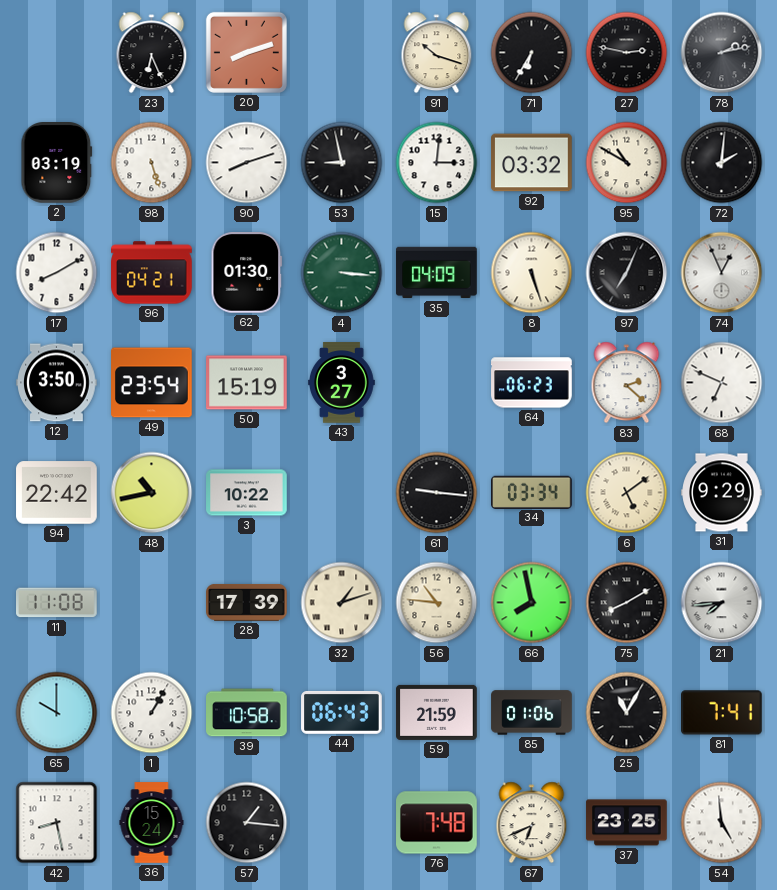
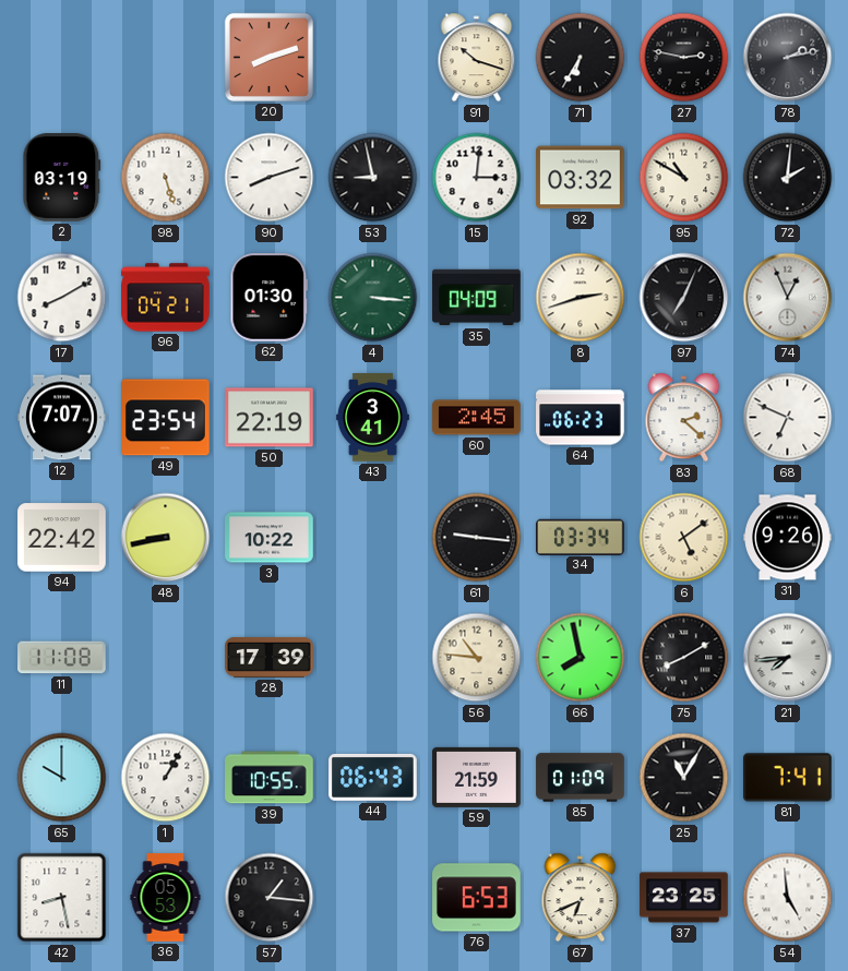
23: 6:26 -> none
8: 5:27 -> 2:42
12: 3:50 -> 7:07
50: 15:19 -> 22:19
43: 3:27 -> 3:41
60: none -> 2:45
48: 10:43 -> 8:43
31: 9:29 -> 9:26
32: 1:12 -> none
39: 10:58 -> 10:55
85: 01:06 -> 01:09
36: 15:24 -> 05:53
76: 7:48 -> 6:53
